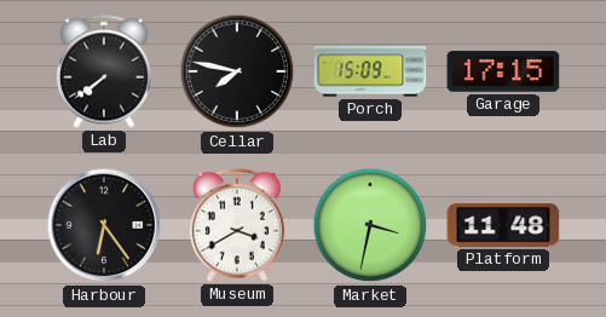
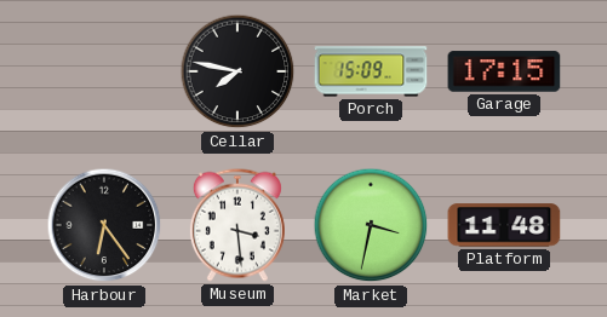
Lab: 7:39 -> none
Museum: 3:40 -> 3:29
